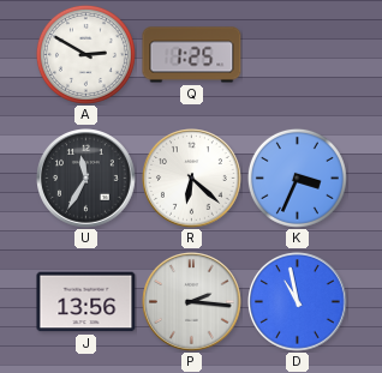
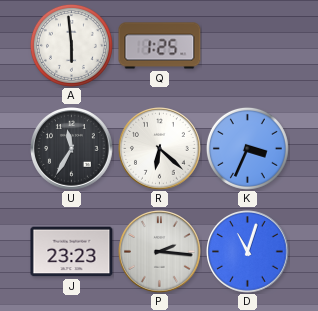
A: 2:50 -> 5:59
J: 13:56 -> 23:23
D: 10:58 -> 11:03
